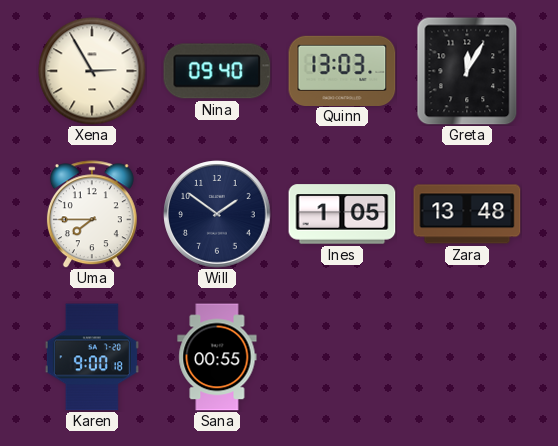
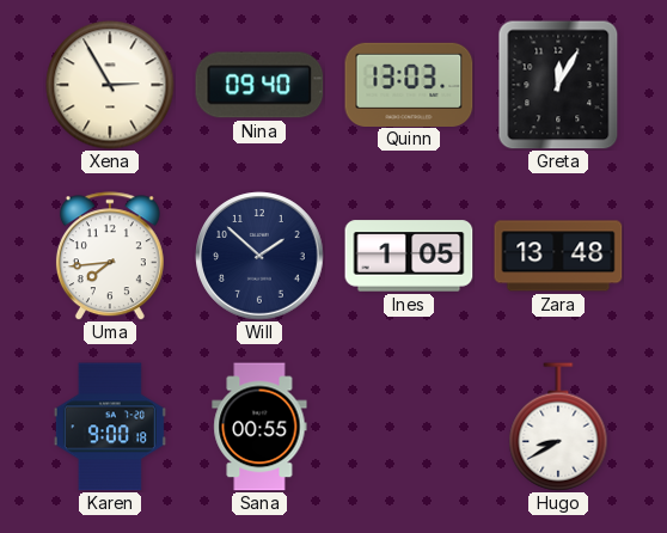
Uma: 7:45 -> 7:44
Will: 1:51 -> 1:52
Hugo: none -> 8:40
